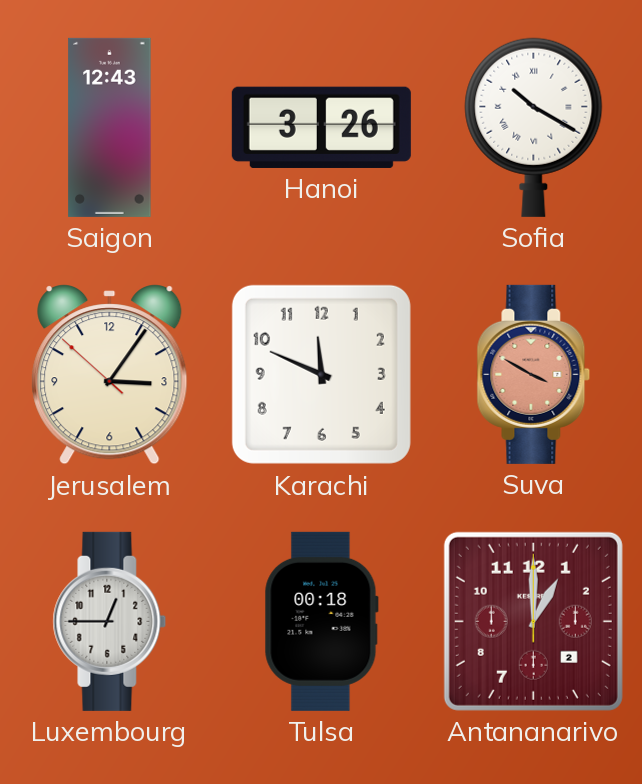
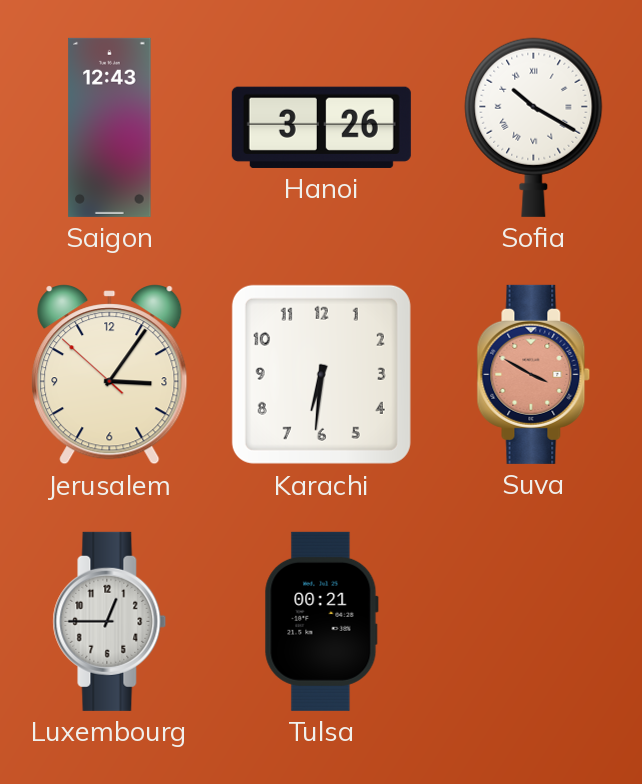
Karachi: 11:49 -> 6:31
Tulsa: 00:18 -> 00:21
Antananarivo: 1:00 -> none
